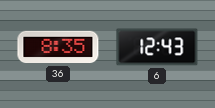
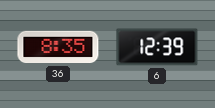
6: 12:43 -> 12:39
